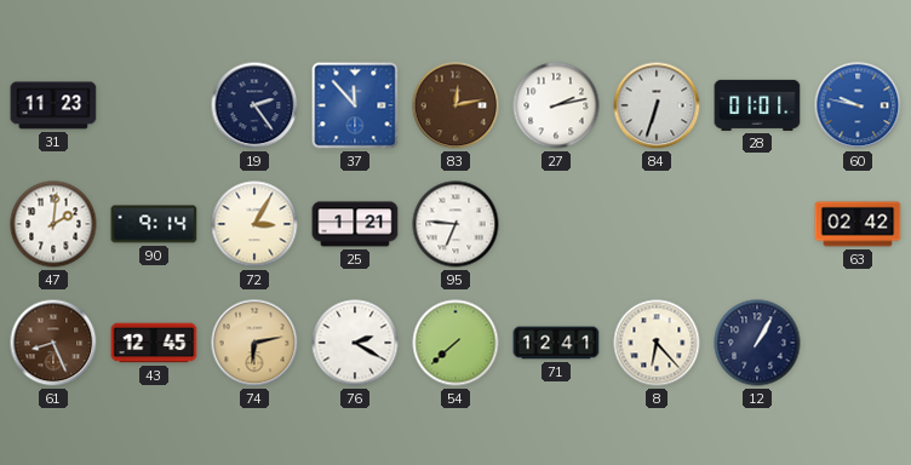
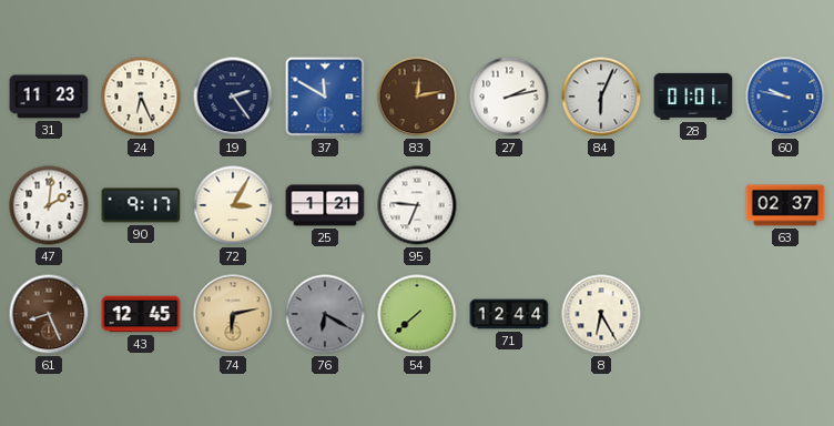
24: none -> 6:26
37: 11:53 -> 11:50
84: 6:33 -> 6:04
90: 9:14 -> 9:17
63: 02:42 -> 02:37
76: 2:20 -> 6:20
76 dial: white -> grey
71: 12:41 -> 12:44
8: 6:23 -> 6:25
12: 1:05 -> none
